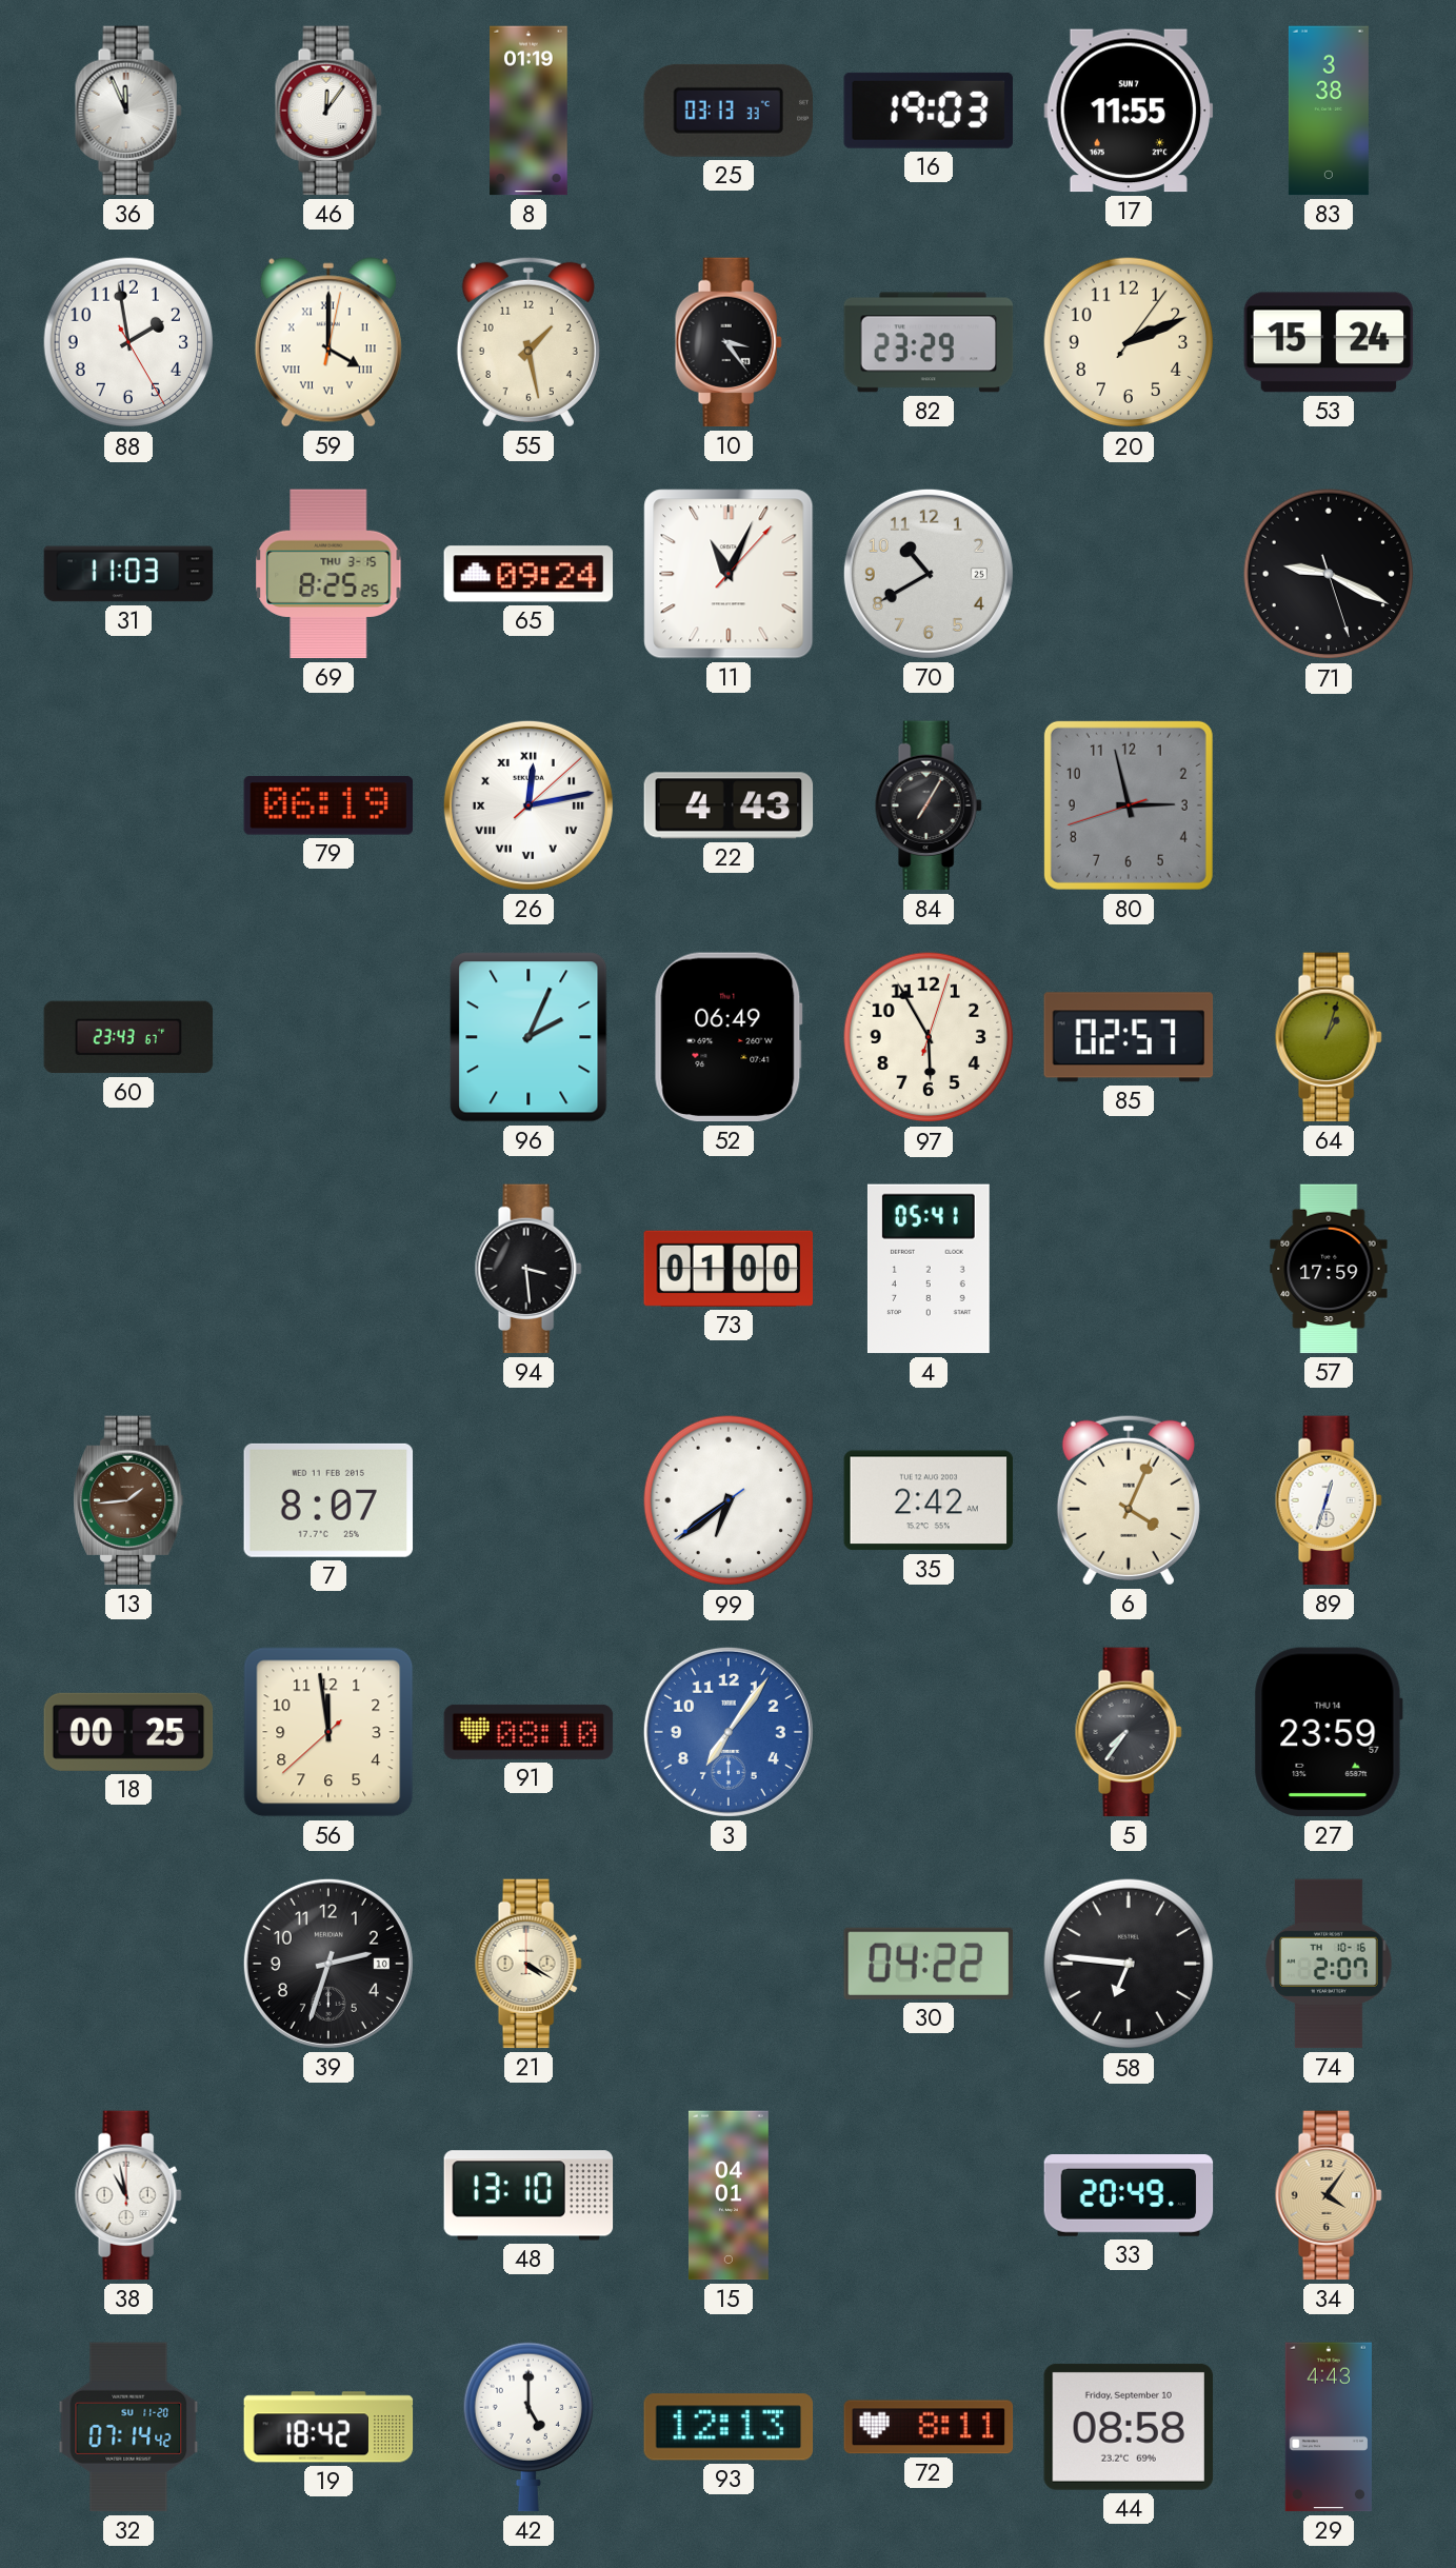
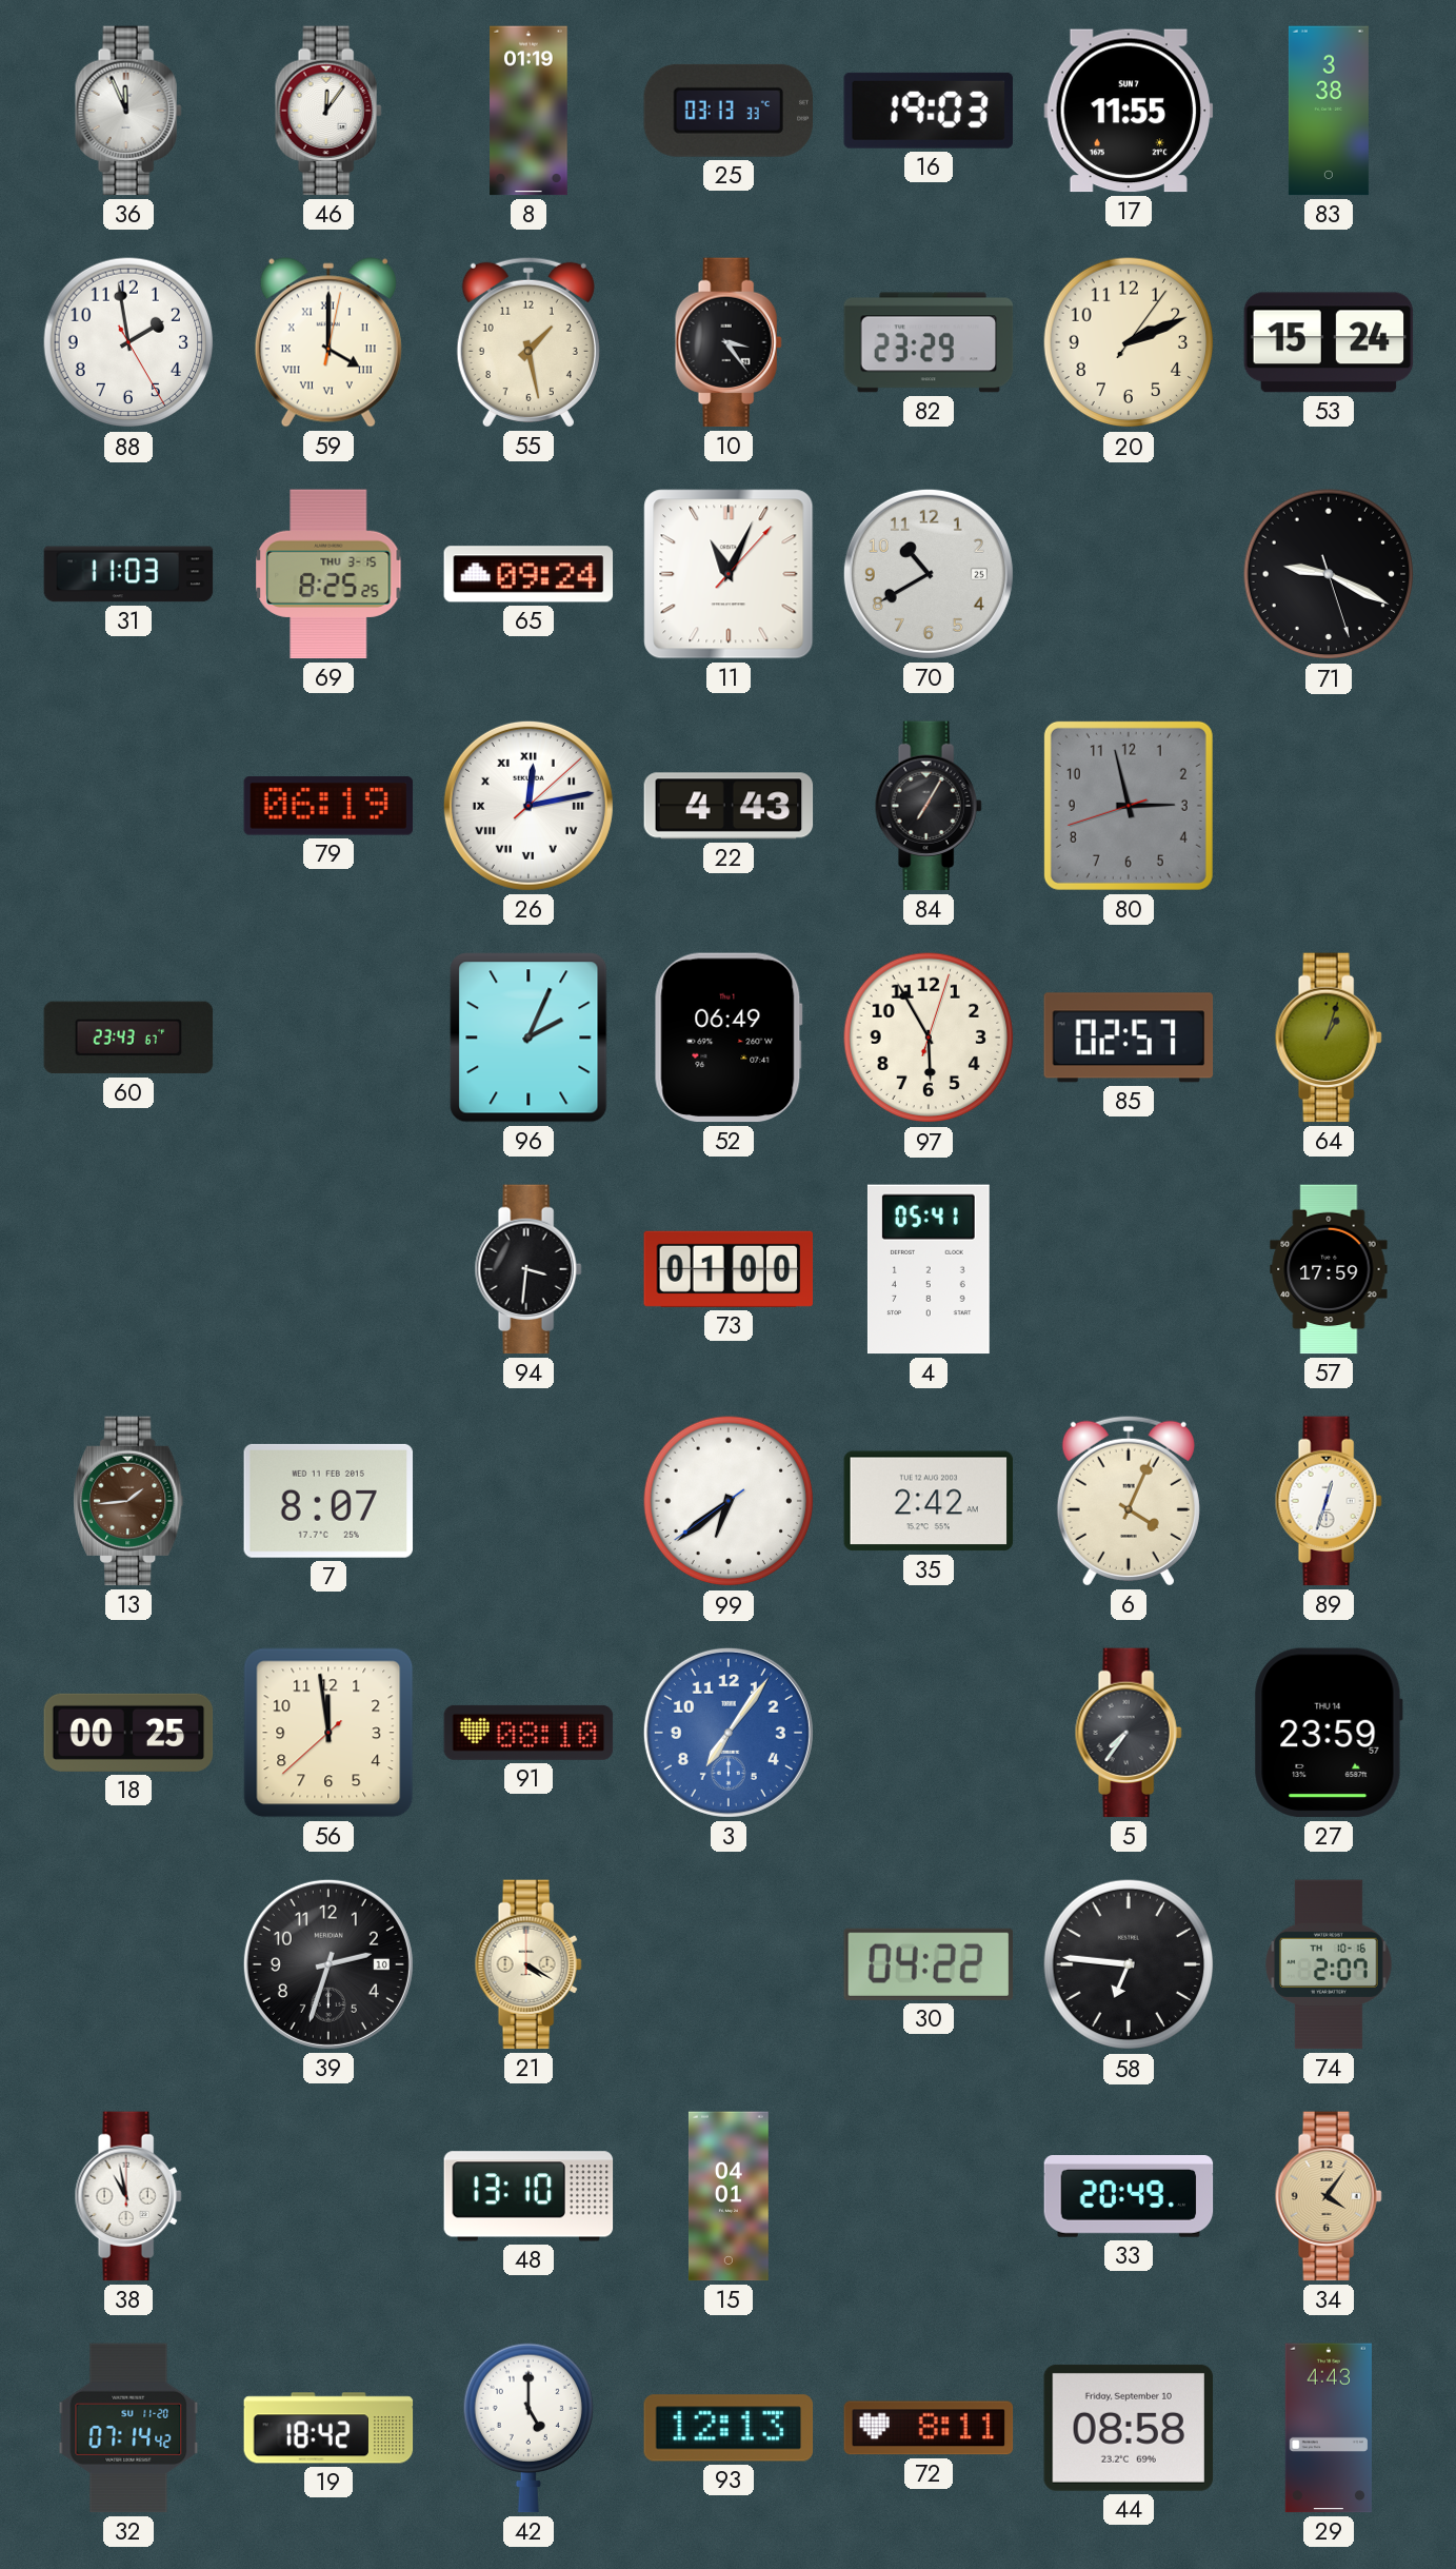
94: 3:29 -> 3:31
